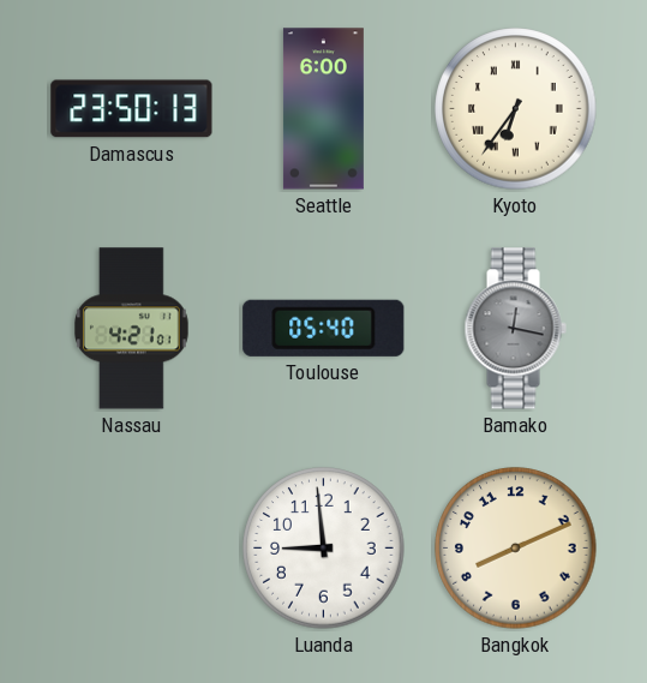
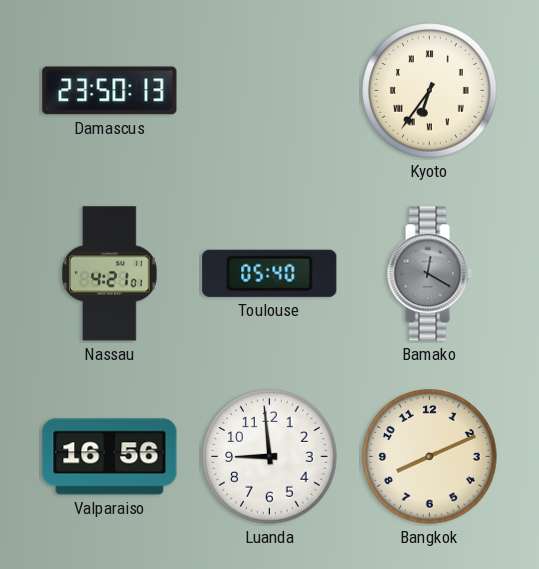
Seattle: 6:00 -> none
Bamako: 12:17 -> 12:20
Valparaiso: none -> 16:56
